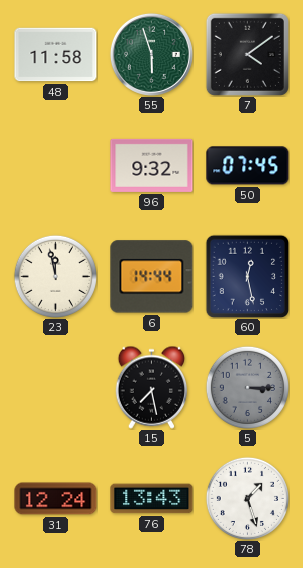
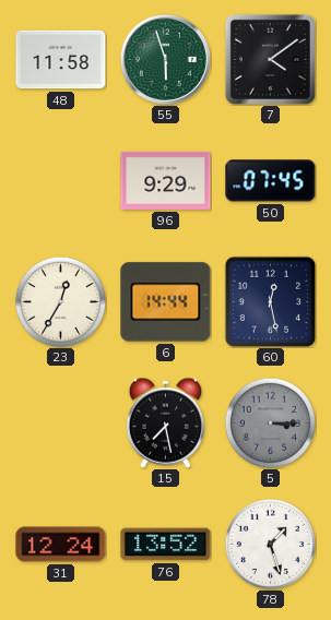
96: 9:32 -> 9:29
23: 11:58 -> 12:35
76: 13:43 -> 13:52
